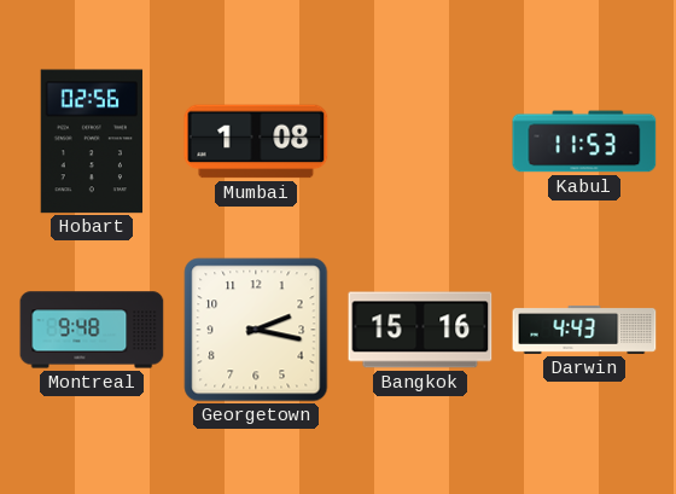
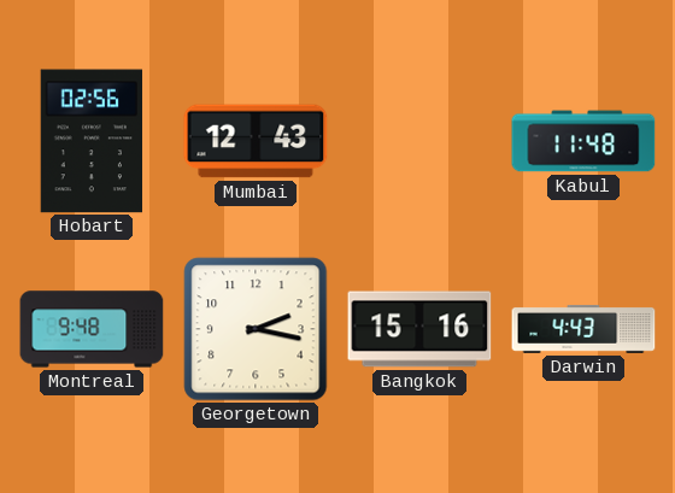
Mumbai: 1:08 -> 12:43
Kabul: 11:53 -> 11:48
